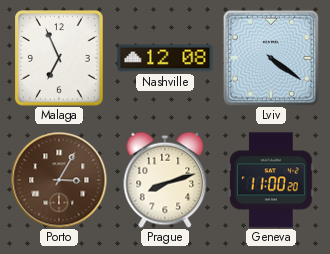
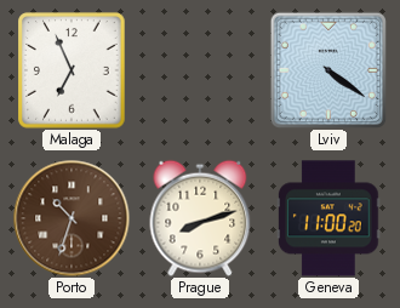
Nashville: 12:08 -> none
Porto: 3:05 -> 10:33
